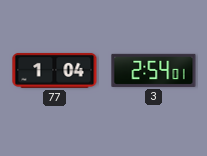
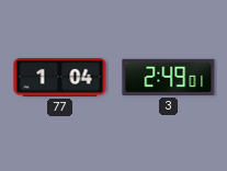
3: 2:54 -> 2:49
